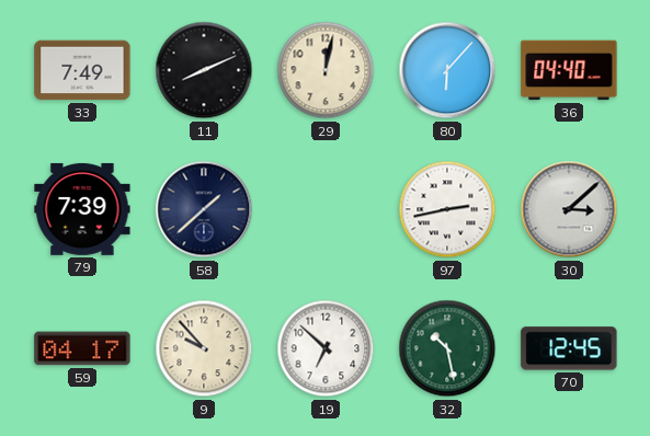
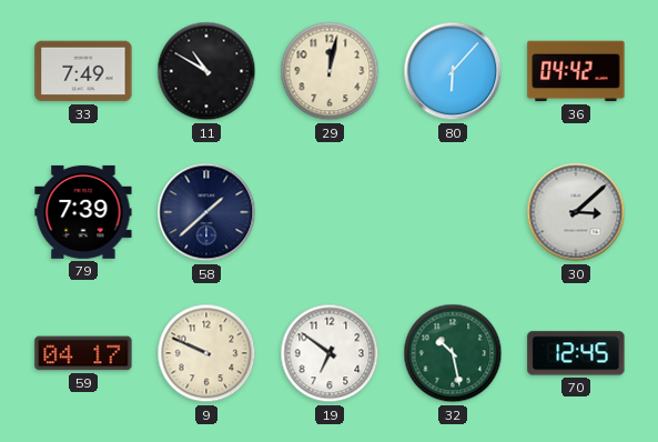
11: 8:11 -> 10:50
36: 04:40 -> 04:42
97: 2:43 -> none
9: 9:53 -> 9:49
19: 6:52 -> 6:51
